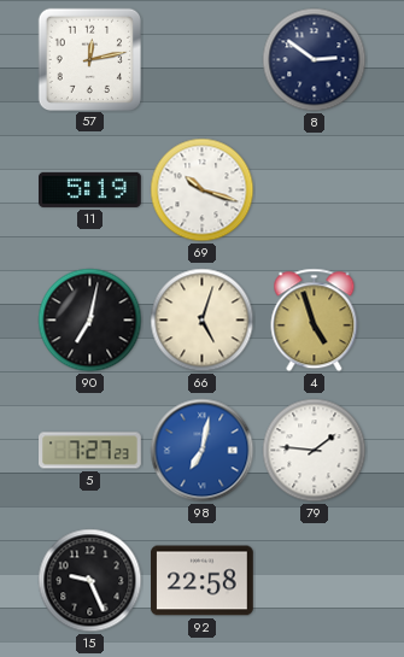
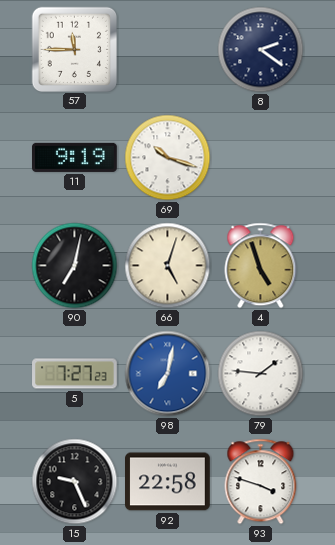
57: 12:13 -> 11:45
8: 2:51 -> 2:21
11: 5:19 -> 9:19
93: none -> 3:48
